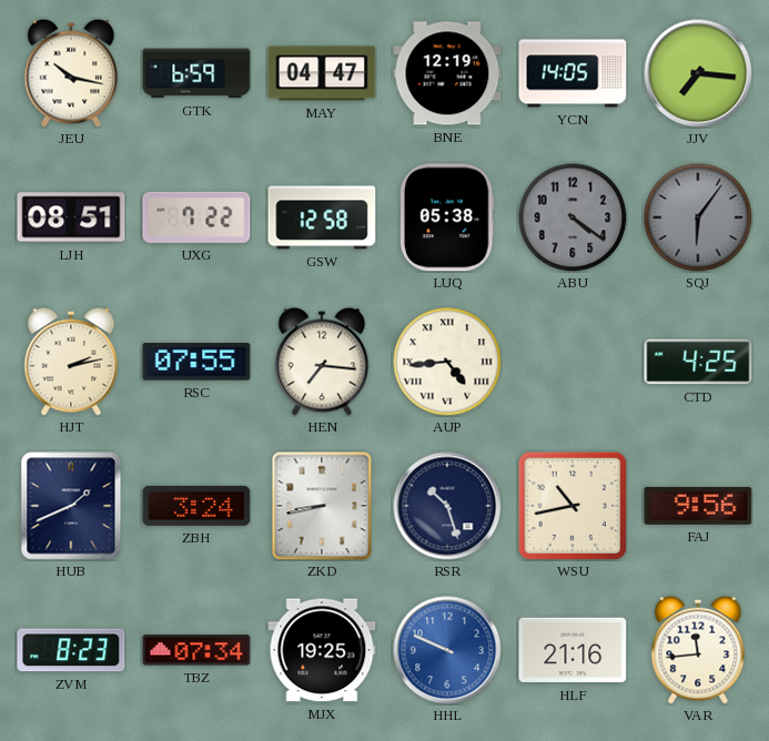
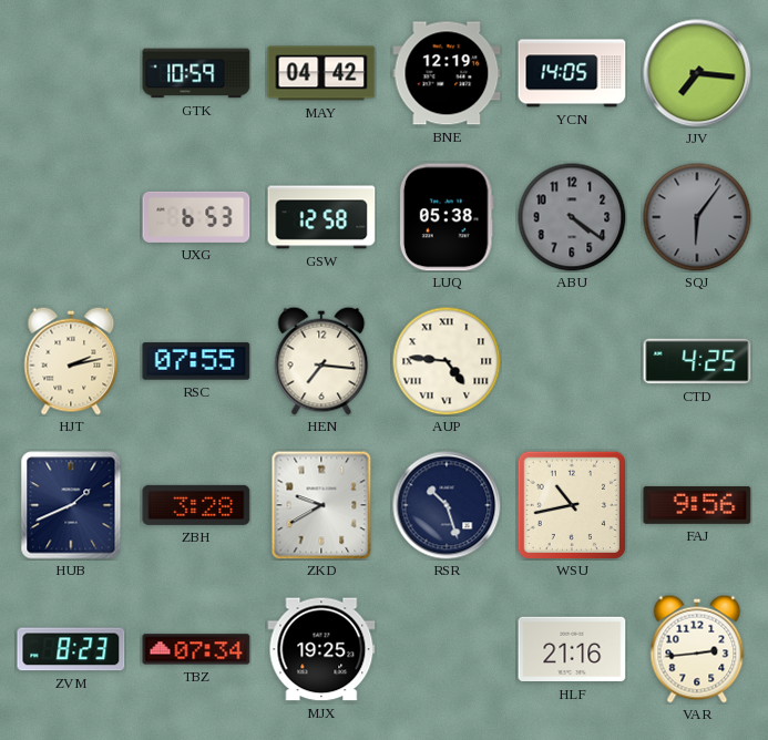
JEU: 10:17 -> none
GTK: 6:59 -> 10:59
MAY: 04:47 -> 04:42
LJH: 08:51 -> none
UXG: 7:22 -> 6:53
AUP: 4:44 -> 4:46
ZBH: 3:24 -> 3:28
ZKD: 8:43 -> 9:40
HHL: 9:49 -> none
VAR: 11:44 -> 2:44
